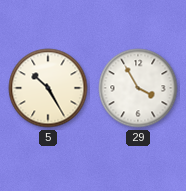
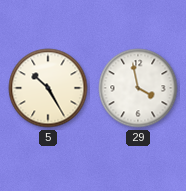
29: 3:55 -> 3:58
